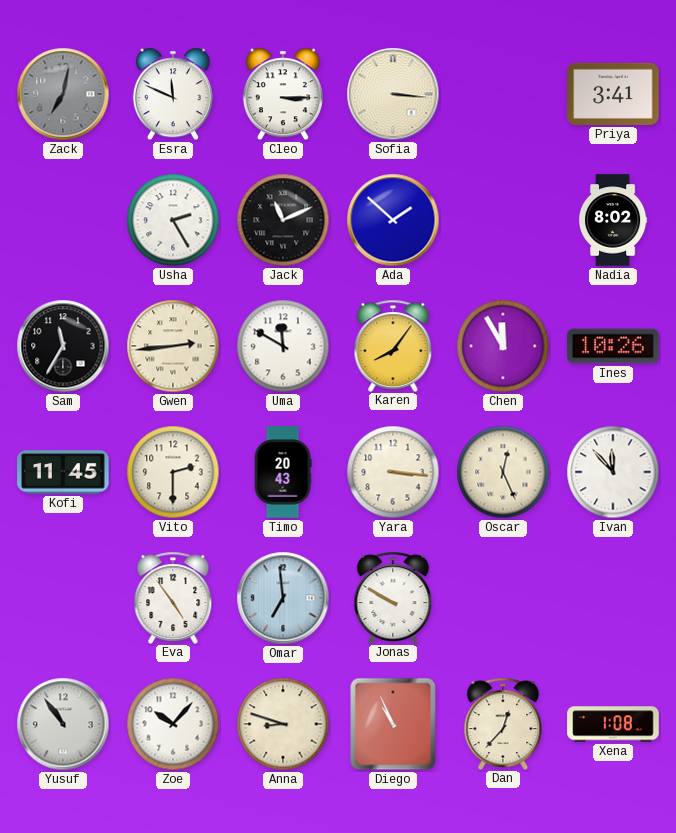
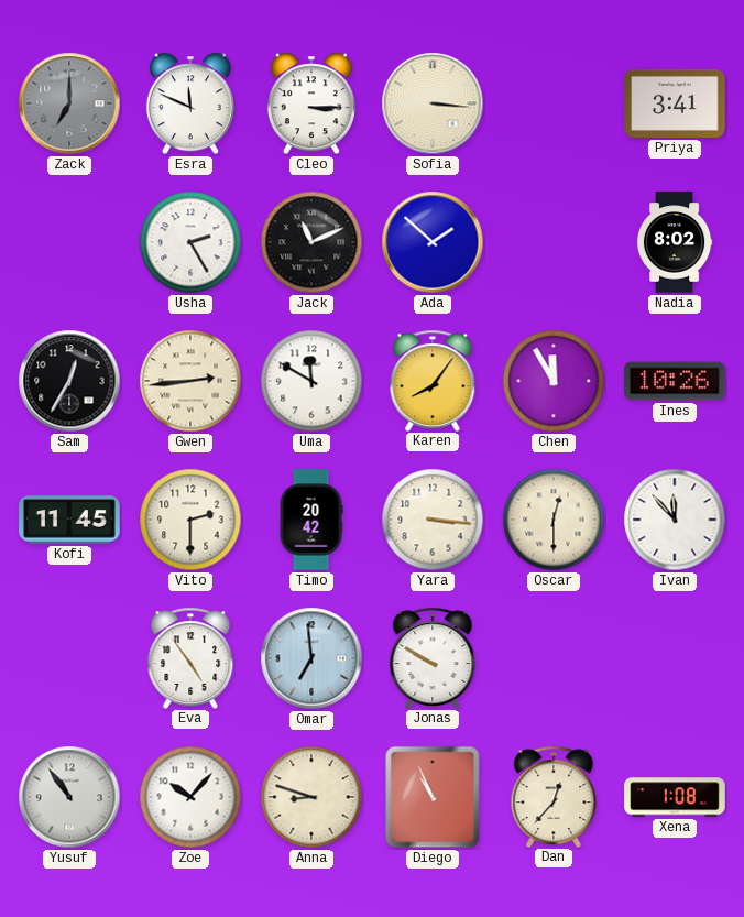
Zack: 7:02 -> 7:00
Sam: 11:35 -> 12:35
Timo: 20:43 -> 20:42
Oscar: 12:26 -> 12:30
